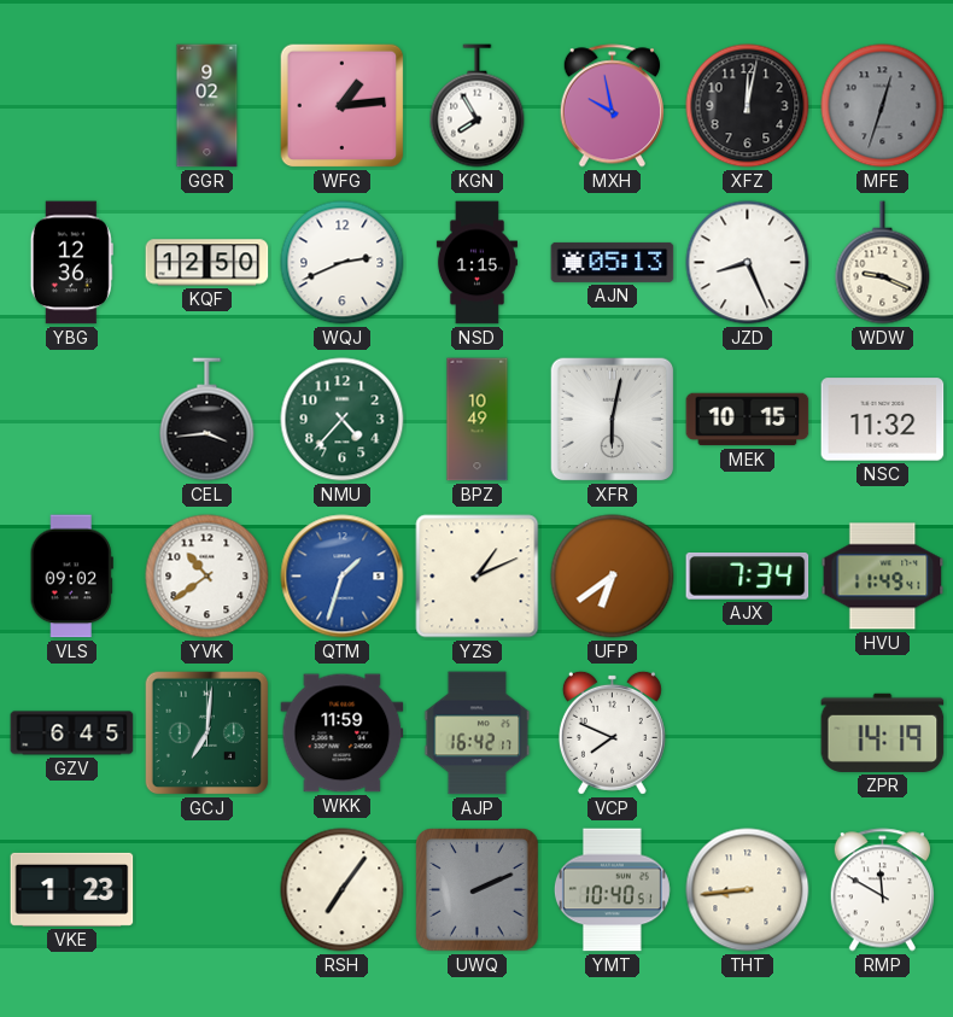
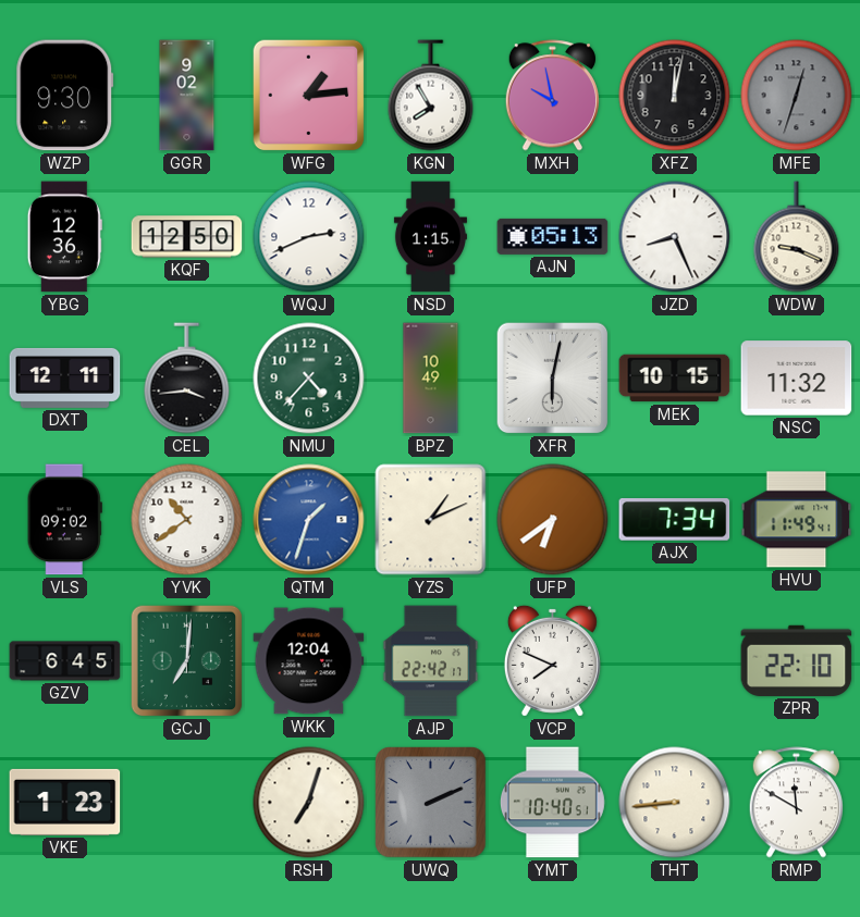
WZP: none -> 9:30
DXT: none -> 12:11
WKK: 11:59 -> 12:04
AJP: 16:42 -> 22:42
ZPR: 14:19 -> 22:10
RSH: 7:06 -> 7:03
